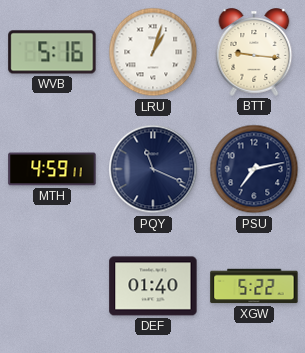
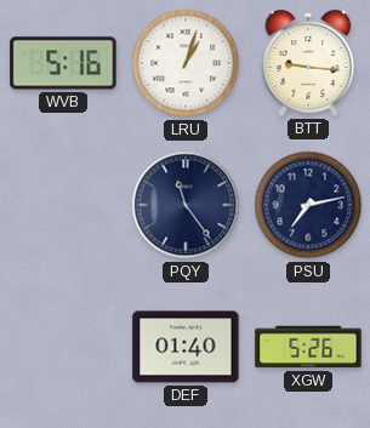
MTH: 4:59 -> none
PQY: 11:19 -> 11:24
XGW: 5:22 -> 5:26
